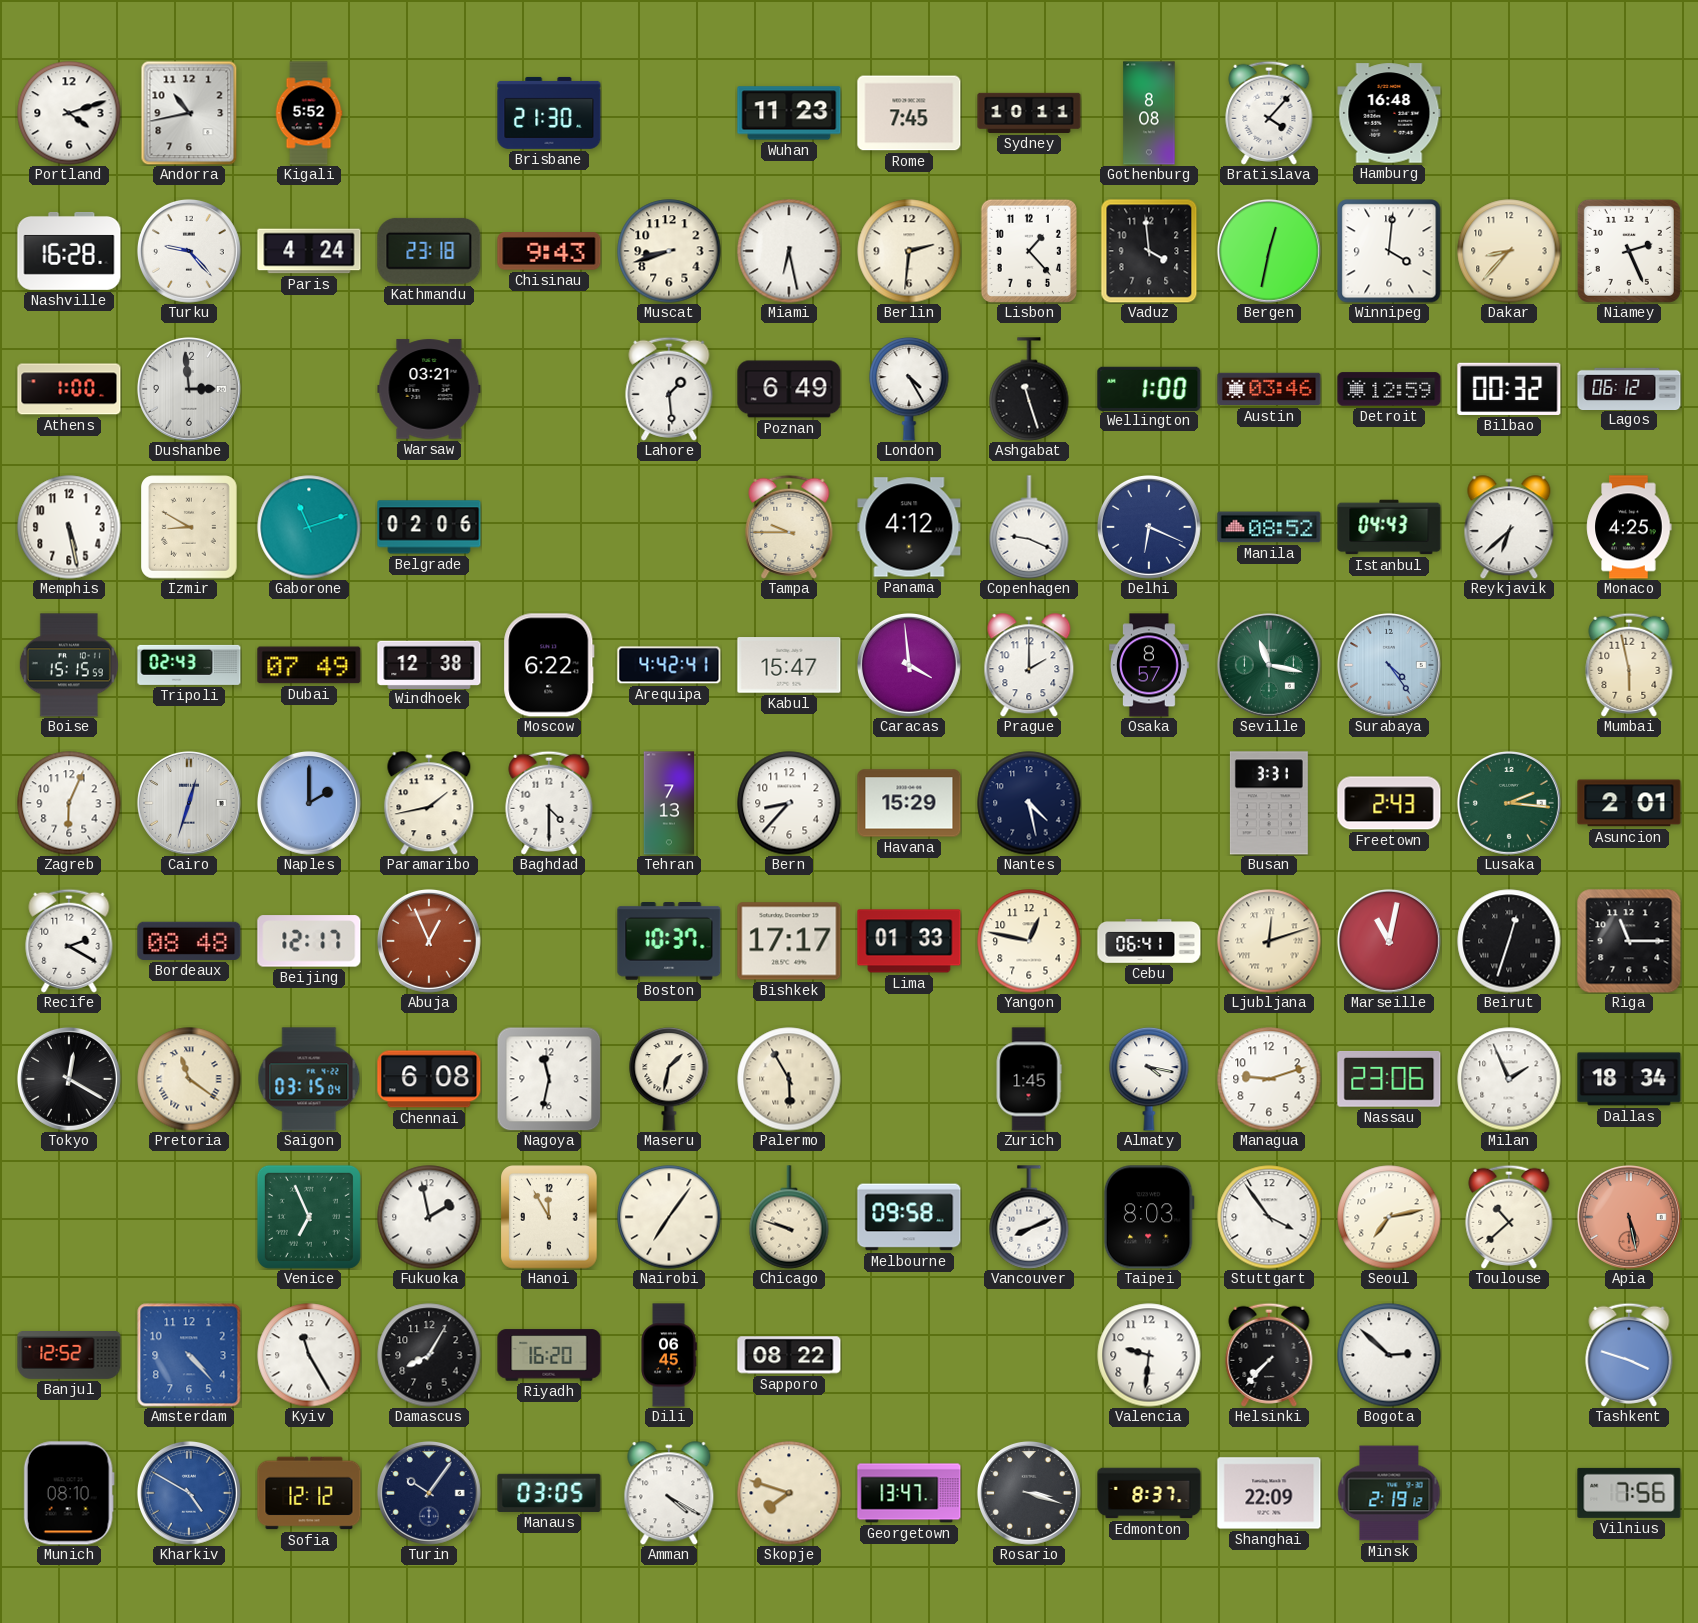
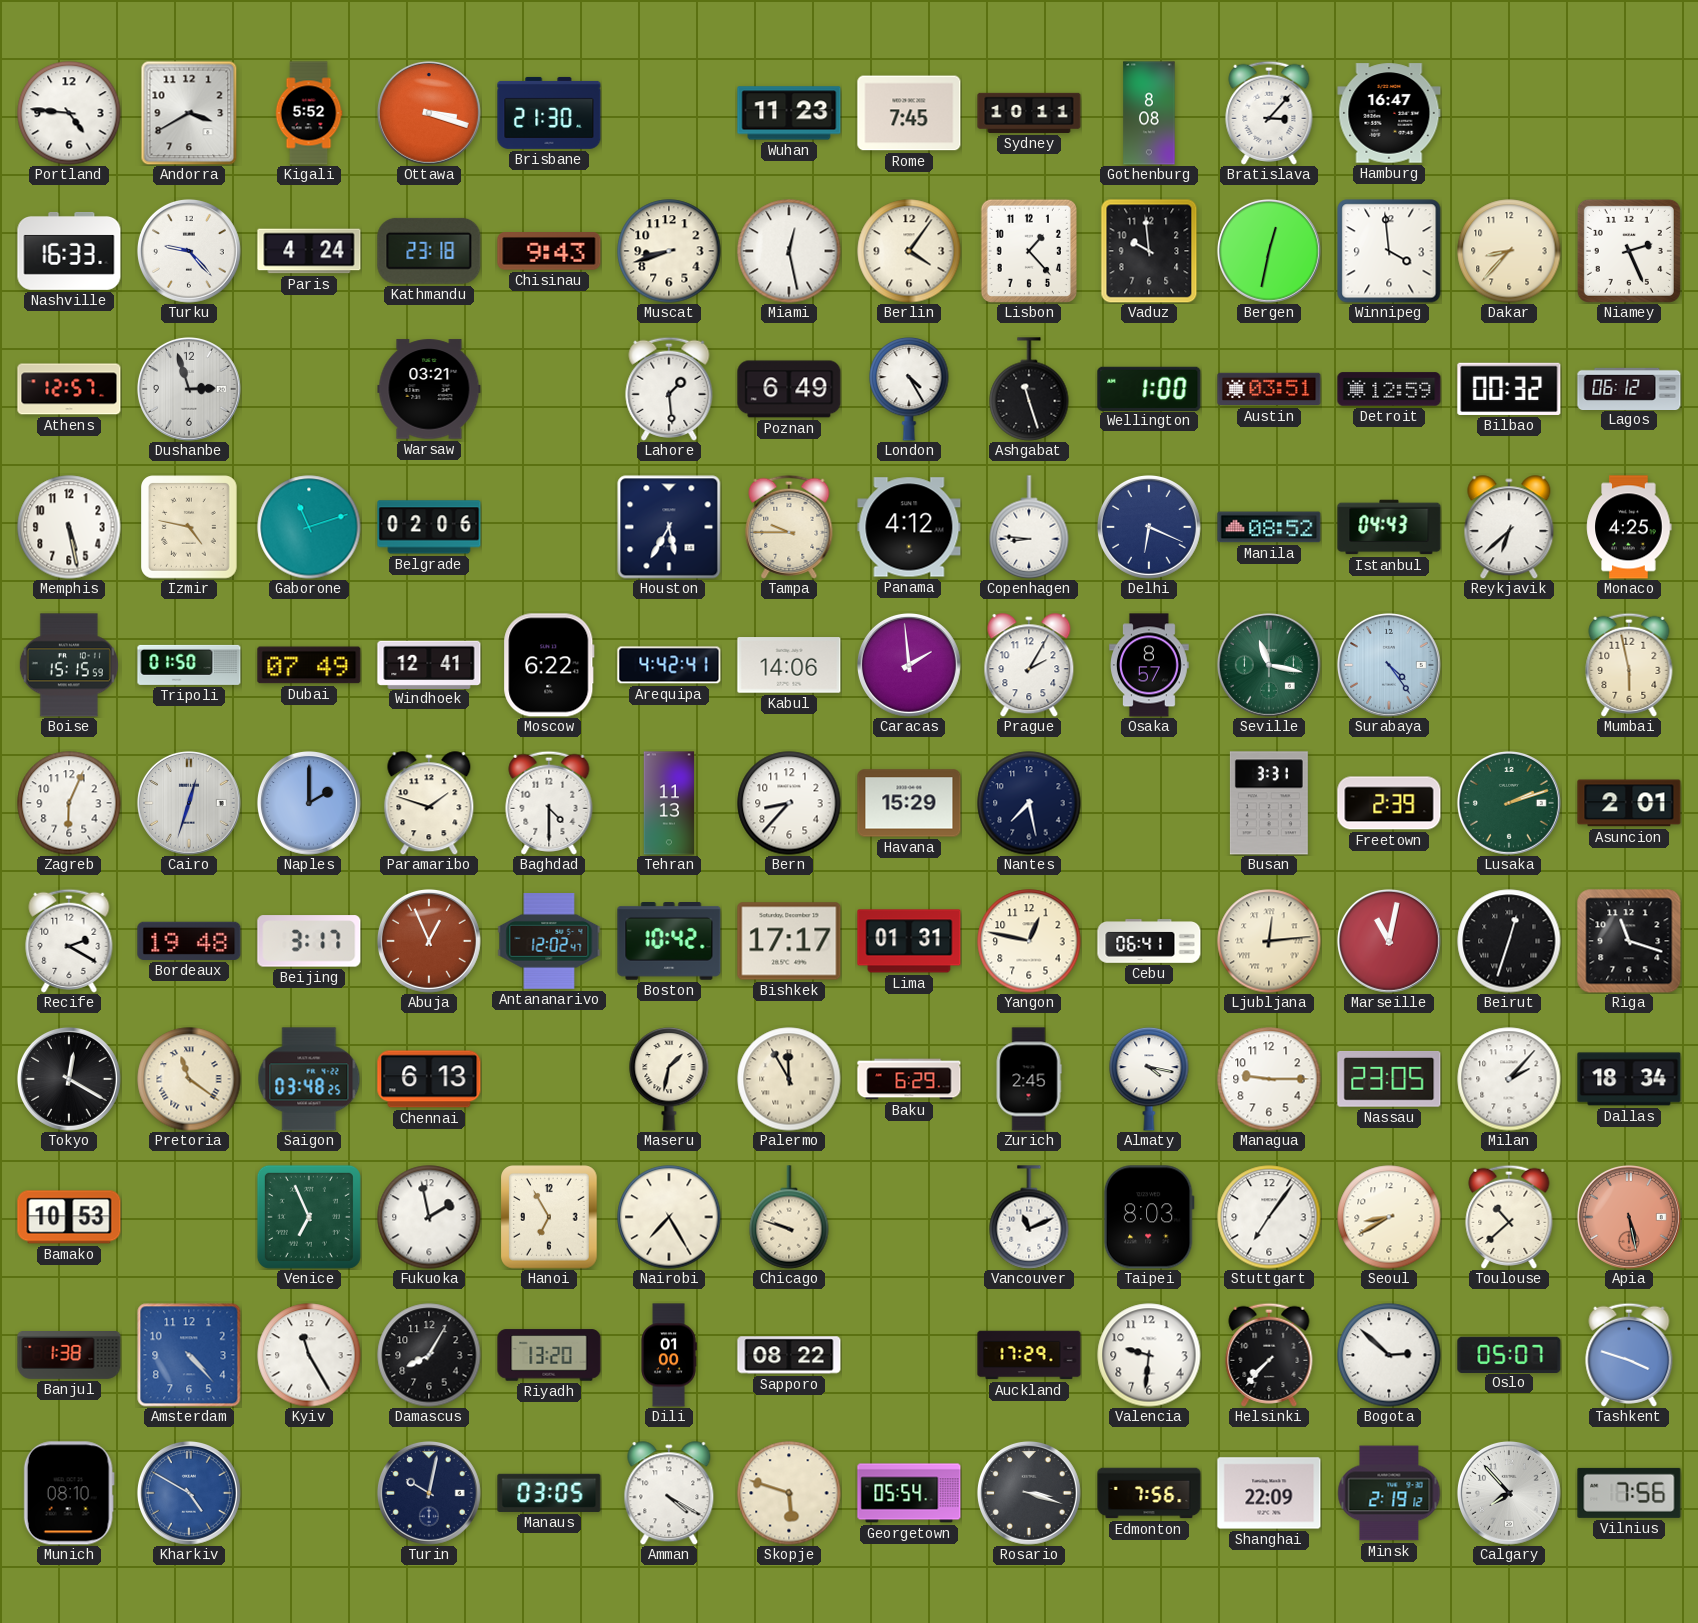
Portland: 4:12 -> 4:46
Andorra: 10:43 -> 3:40
Ottawa: none -> 3:18
Bratislava: 4:07 -> 3:07
Hamburg: 16:48 -> 16:47
Nashville: 16:28 -> 16:33
Miami: 6:28 -> 12:28
Berlin: 2:31 -> 4:06
Vaduz: 3:59 -> 9:59
Winnipeg: 4:01 -> 3:59
Athens: 1:00 -> 12:57
Dushanbe: 2:59 -> 2:57
Austin: 03:46 -> 03:51
Izmir: 8:50 -> 4:47
Houston: none -> 5:35
Copenhagen: 9:19 -> 8:46
Tripoli: 02:43 -> 01:50
Windhoek: 12:38 -> 12:41
Kabul: 15:47 -> 14:06
Caracas: 3:59 -> 1:59
Prague: 2:00 -> 2:05
Paramaribo: 1:43 -> 1:48
Tehran: 7:13 -> 11:13
Nantes: 4:28 -> 7:28
Freetown: 2:43 -> 2:39
Lusaka: 2:16 -> 2:12
Bordeaux: 08:48 -> 19:48
Beijing: 12:17 -> 3:17
Antananarivo: none -> 12:02
Boston: 10:37 -> 10:42
Lima: 01:33 -> 01:31
Ljubljana: 12:12 -> 12:14
Riga: 11:15 -> 11:18
Saigon: 03:15 -> 03:48
Chennai: 6:08 -> 6:13
Nagoya: 11:32 -> none
Palermo: 5:55 -> 11:55
Baku: none -> 6:29
Zurich: 1:45 -> 2:45
Managua: 9:12 -> 9:15
Nassau: 23:06 -> 23:05
Milan: 1:56 -> 2:07
Bamako: none -> 10:53
Hanoi: 11:55 -> 6:55
Nairobi: 7:06 -> 7:25
Melbourne: 09:58 -> none
Vancouver: 8:11 -> 11:11
Stuttgart: 3:54 -> 7:06
Seoul: 7:13 -> 8:40
Banjul: 12:52 -> 1:38
Riyadh: 16:20 -> 13:20
Dili: 06:45 -> 01:00
Auckland: none -> 17:29
Oslo: none -> 05:07
Sofia: 12:12 -> none
Turin: 10:06 -> 10:02
Skopje: 7:48 -> 5:48
Georgetown: 13:47 -> 05:54
Edmonton: 8:37 -> 7:56
Calgary: none -> 7:53
